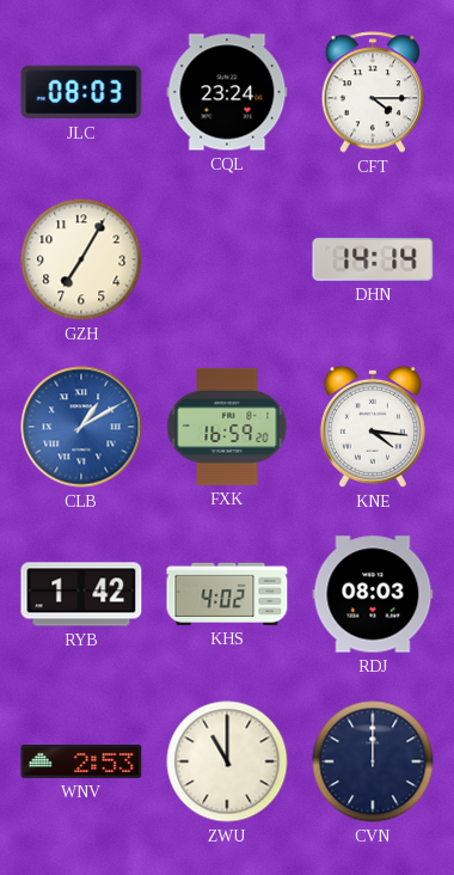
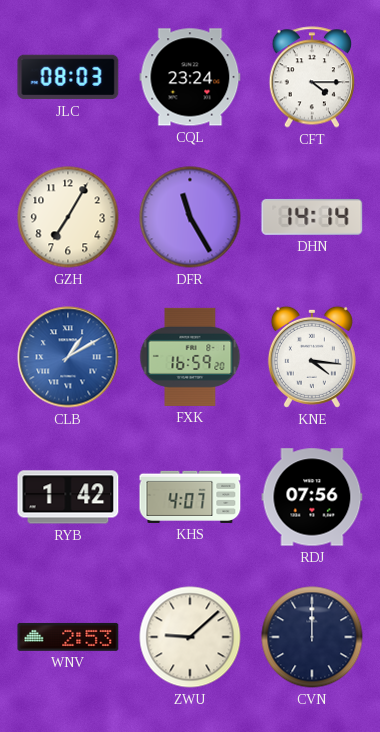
DFR: none -> 11:25
KHS: 4:02 -> 4:07
RDJ: 08:03 -> 07:56
ZWU: 11:00 -> 9:08
